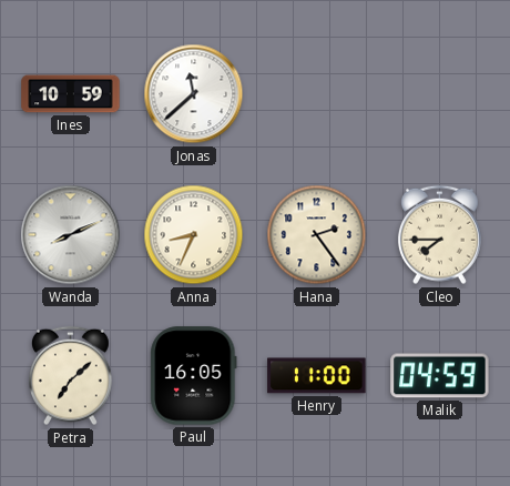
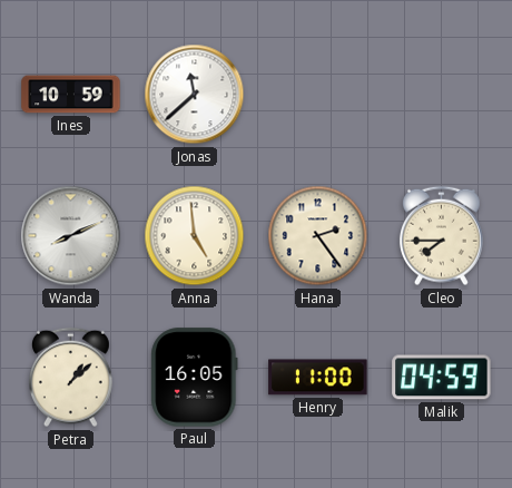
Anna: 8:34 -> 4:59
Petra: 7:08 -> 1:08
